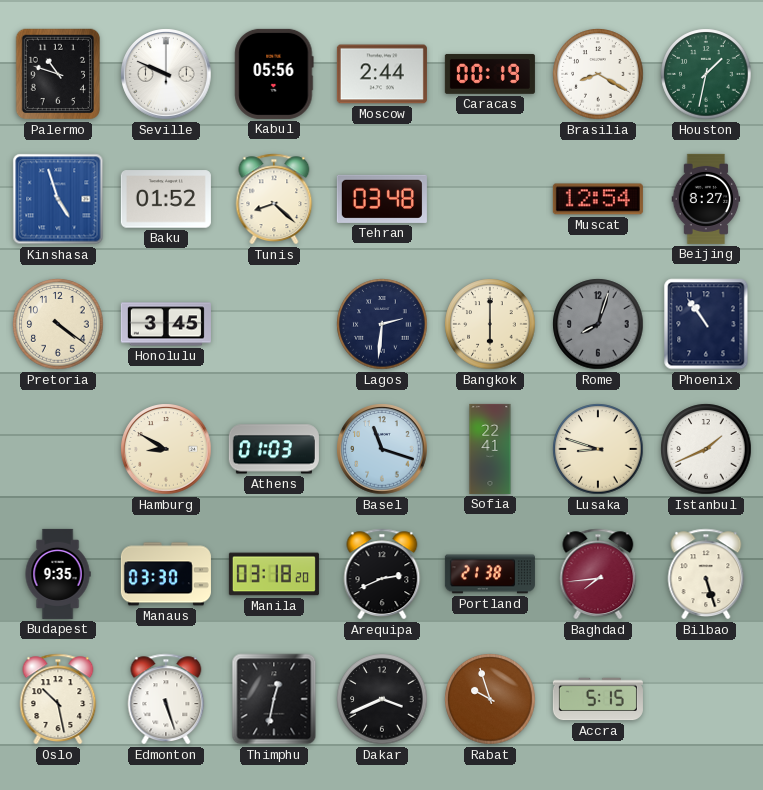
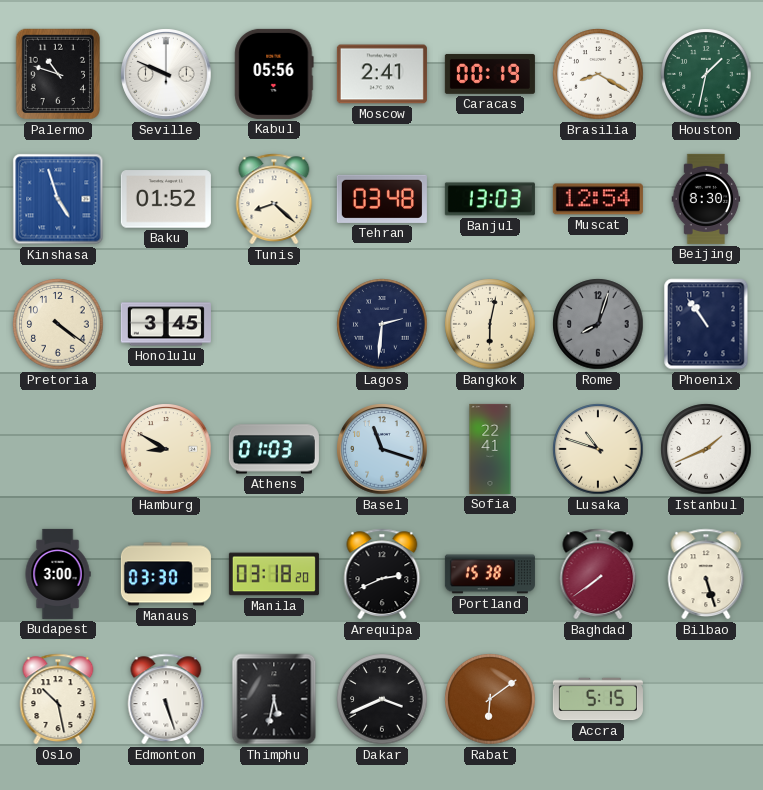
Moscow: 2:44 -> 2:41
Banjul: none -> 13:03
Beijing: 8:27 -> 8:30
Bangkok: 6:00 -> 6:02
Lusaka: 8:48 -> 10:48
Budapest: 9:35 -> 3:00
Portland: 21:38 -> 15:38
Baghdad: 7:44 -> 7:39
Thimphu: 12:32 -> 5:32
Rabat: 9:57 -> 6:09
